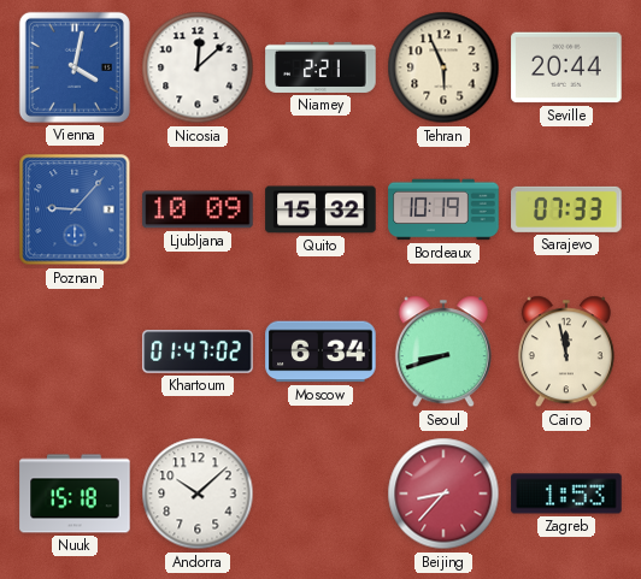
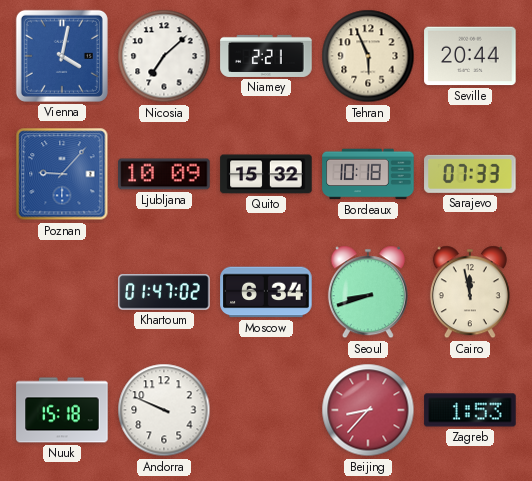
Nicosia: 12:08 -> 7:08
Bordeaux: 10:19 -> 10:18
Andorra: 10:08 -> 9:49
